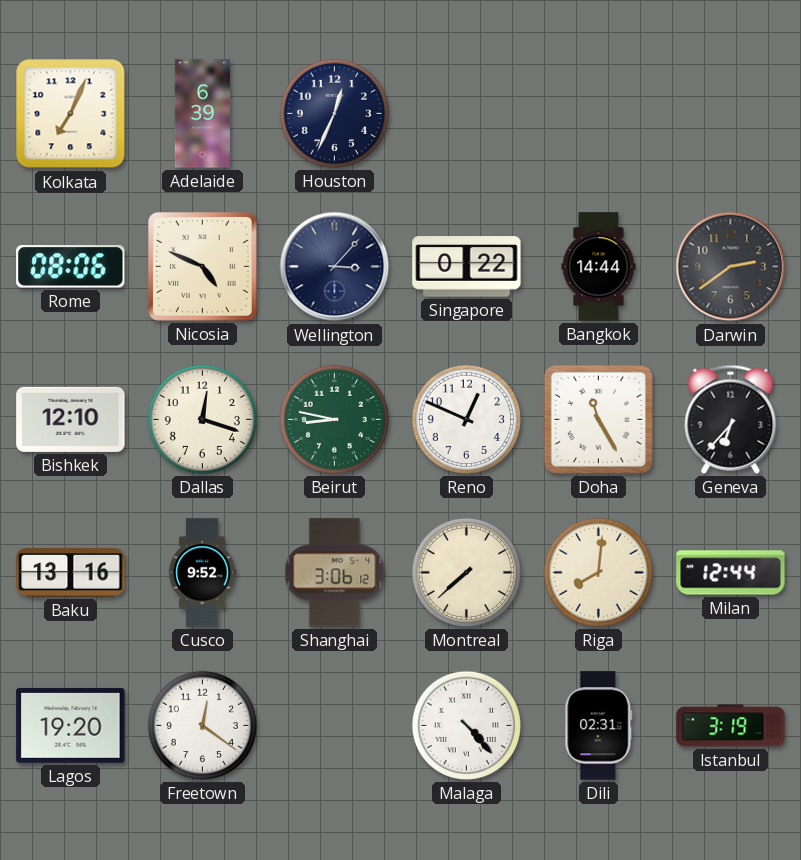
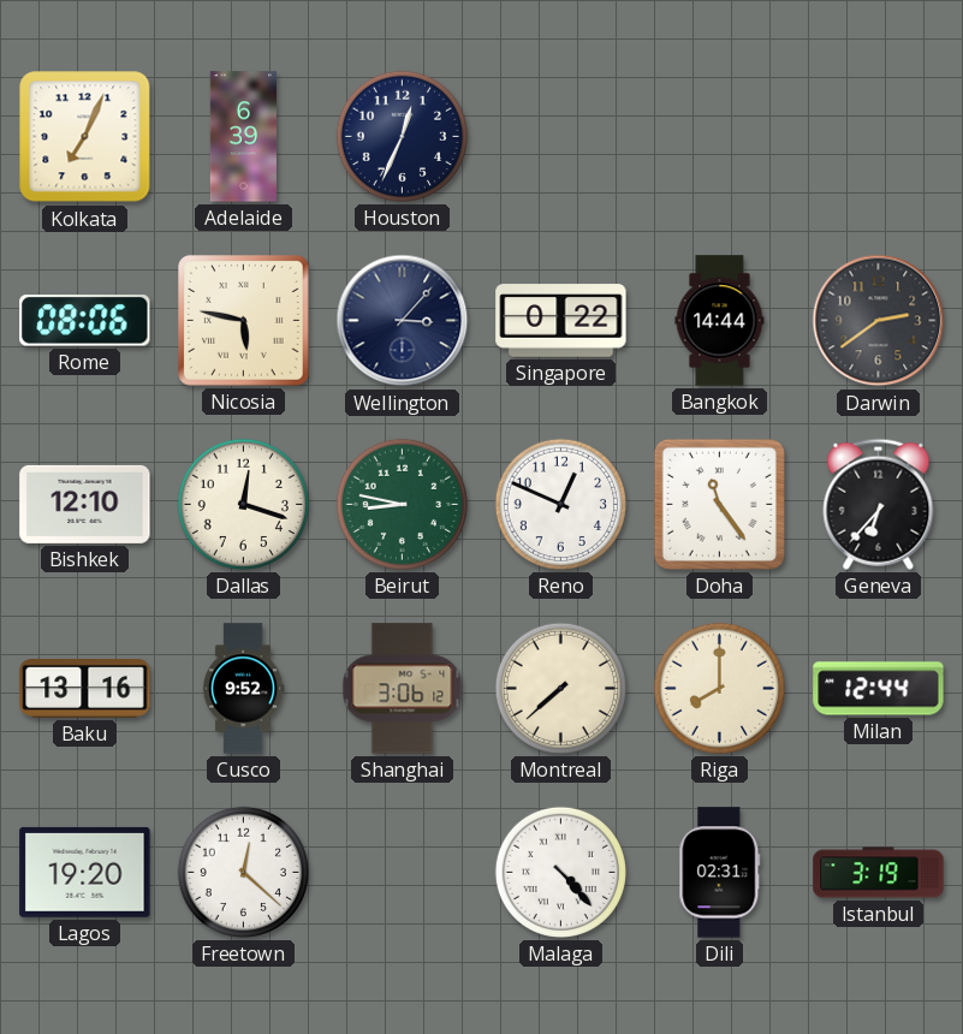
Nicosia: 4:49 -> 5:47
Doha: 11:25 -> 11:24
Riga: 8:01 -> 8:00
Freetown: 12:21 -> 12:22
